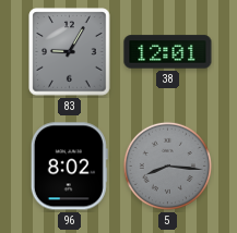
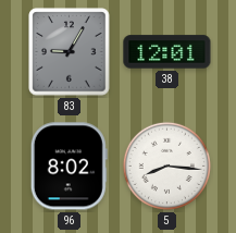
5 dial: grey -> white
